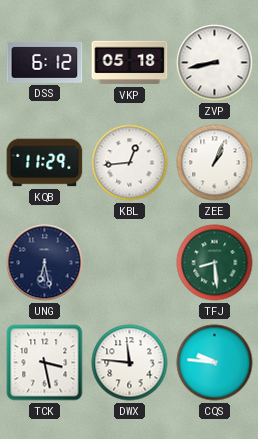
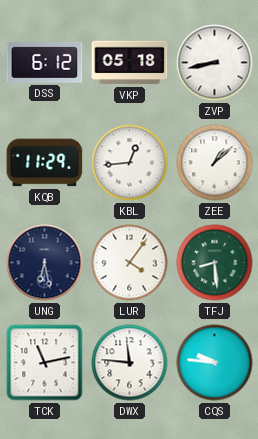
ZEE: 1:04 -> 1:08
LUR: none -> 4:06
TCK: 3:28 -> 11:13
